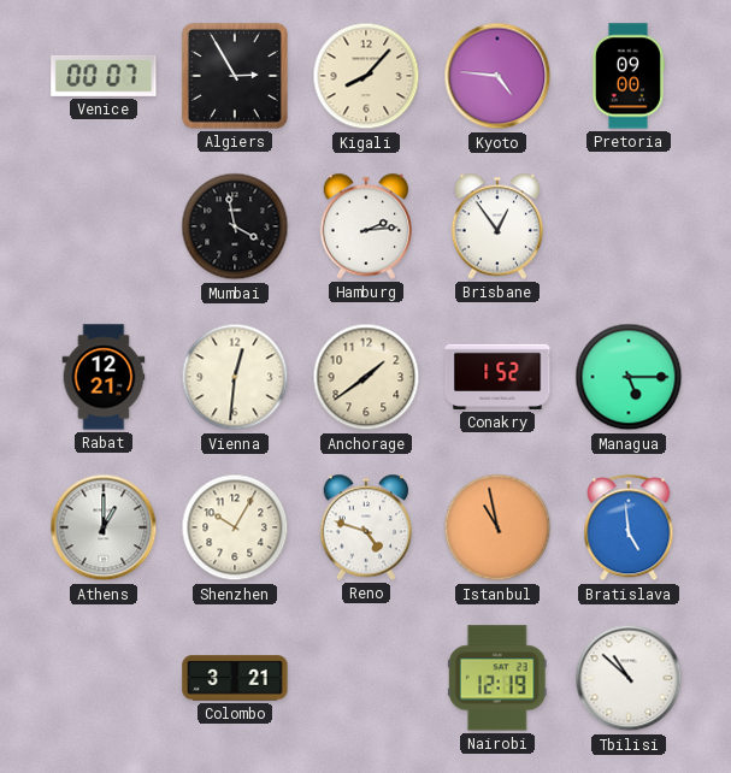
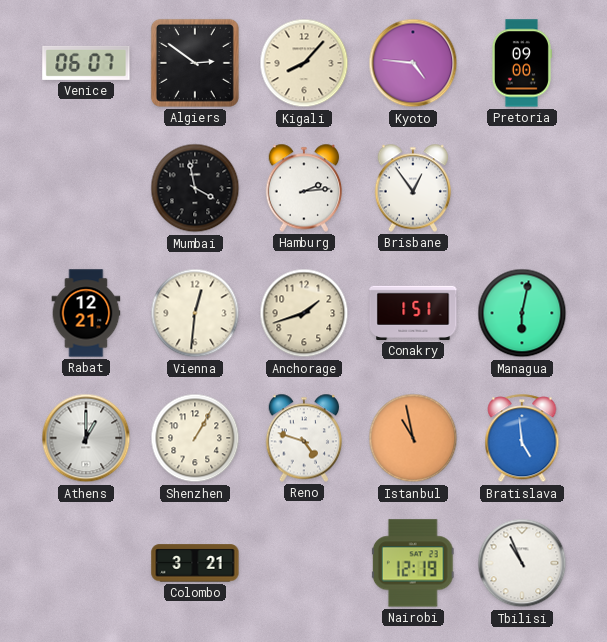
Venice: 00:07 -> 06:07
Algiers: 2:55 -> 2:51
Anchorage: 1:39 -> 1:42
Conakry: 1:52 -> 1:51
Managua: 5:15 -> 6:02
Shenzhen: 10:05 -> 1:05
Tbilisi: 10:52 -> 10:56
